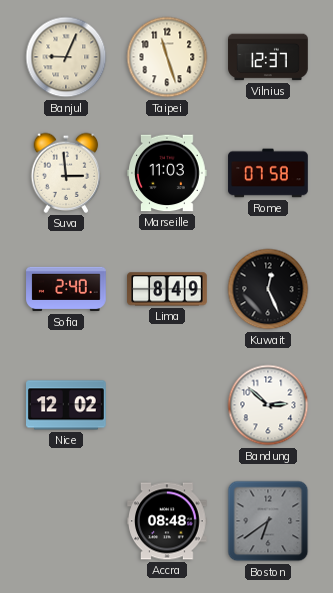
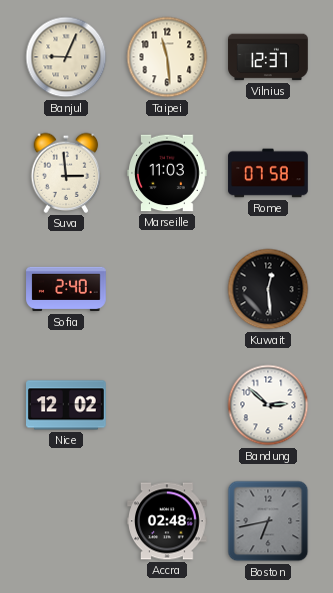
Taipei: 11:27 -> 11:29
Lima: 8:49 -> none
Kuwait: 12:26 -> 12:29
Accra: 08:48 -> 02:48
Boston: 6:39 -> 6:43
